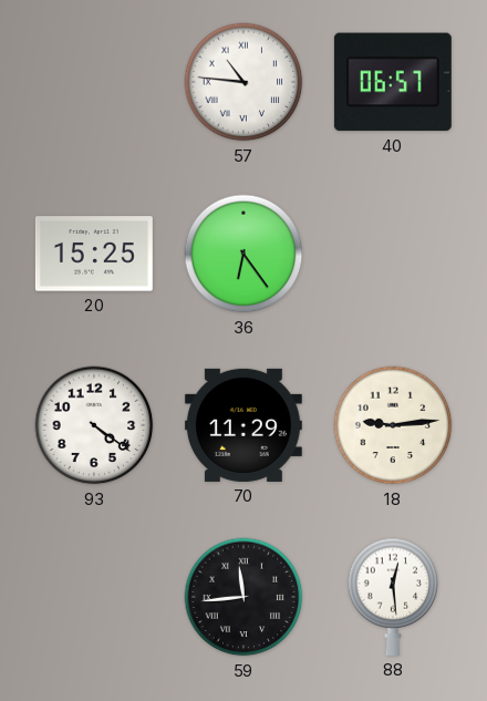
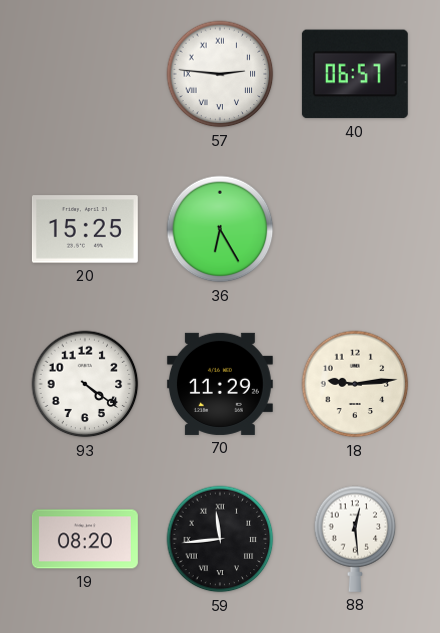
57: 10:46 -> 2:46
36: 6:24 -> 6:25
19: none -> 08:20
